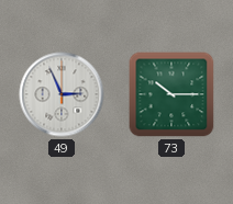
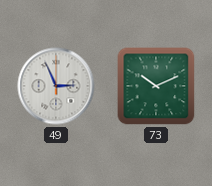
73: 10:15 -> 10:11
